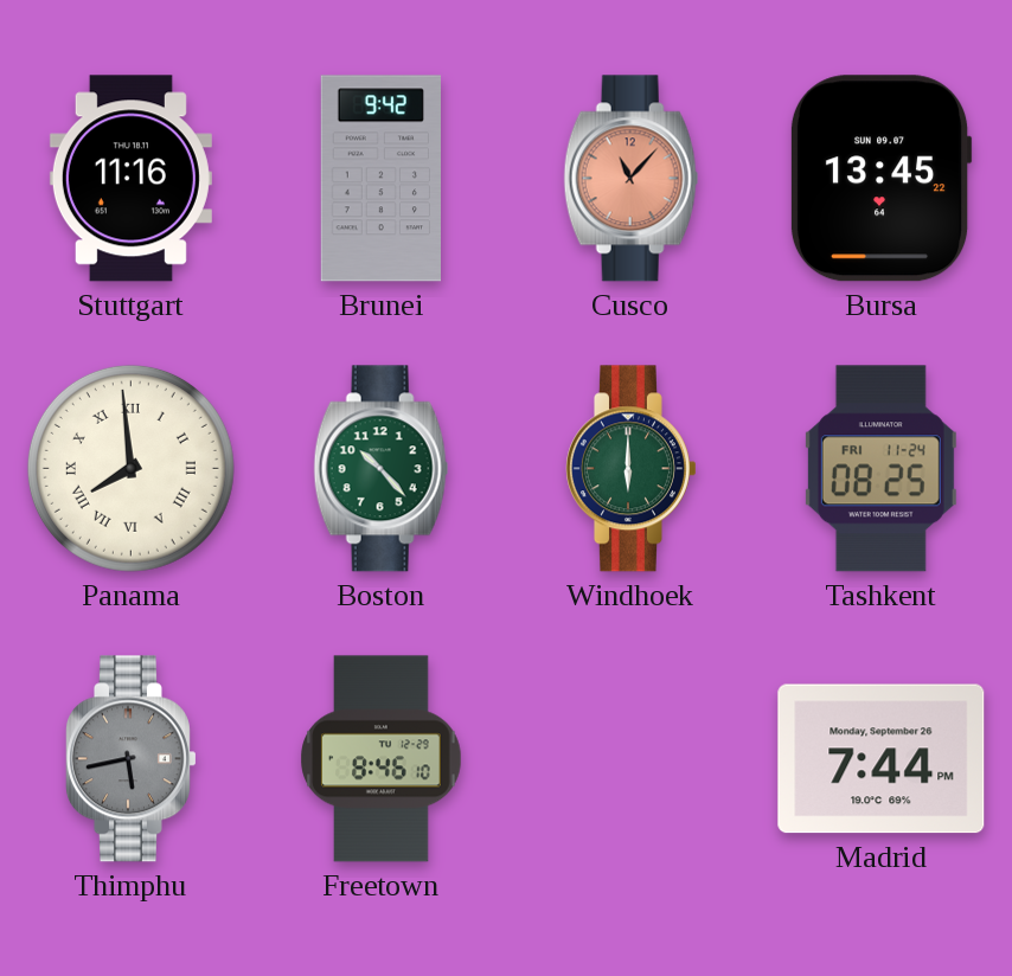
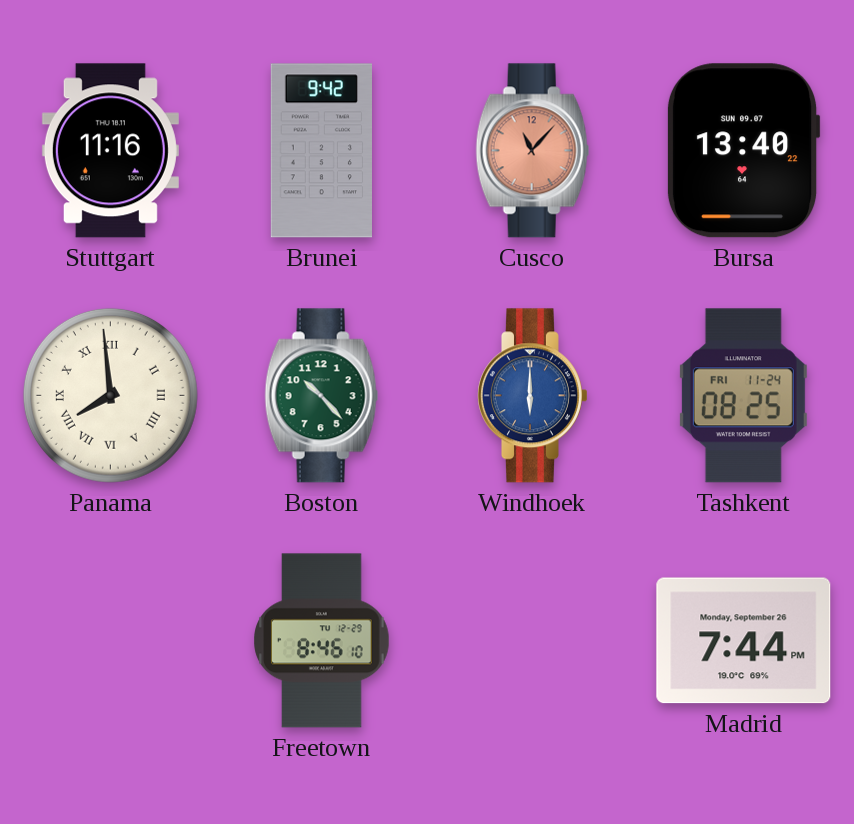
Bursa: 13:45 -> 13:40
Windhoek dial: green -> blue
Thimphu: 5:43 -> none
